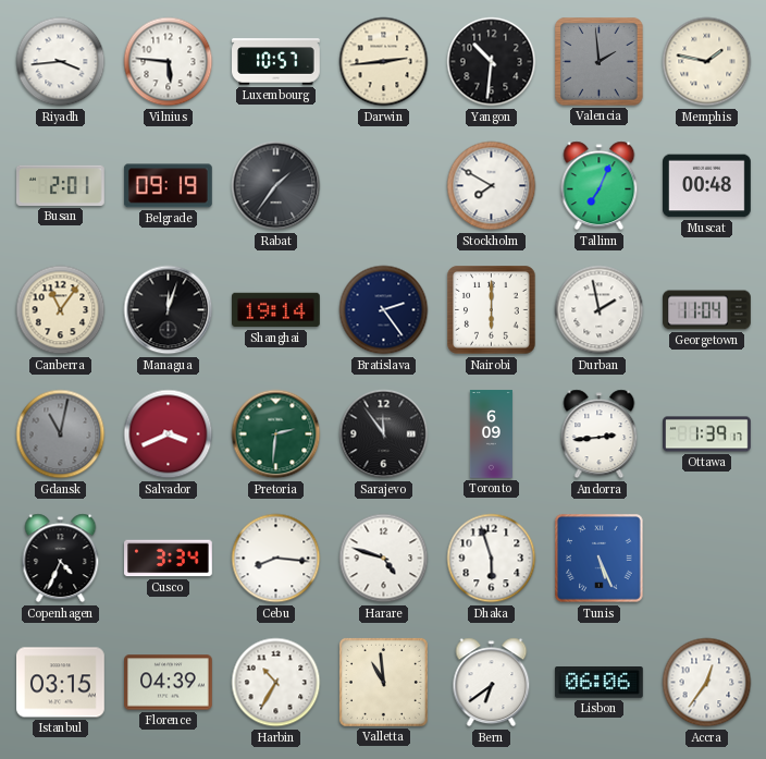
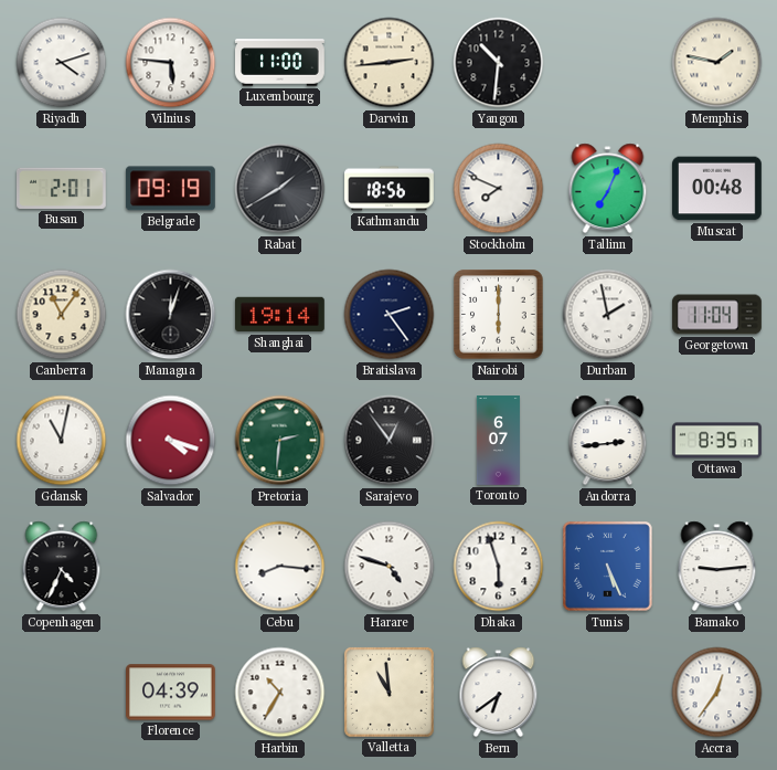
Riyadh: 3:44 -> 4:12
Luxembourg: 10:57 -> 11:00
Valencia: 1:59 -> none
Rabat: 1:36 -> 1:40
Kathmandu: none -> 18:56
Stockholm: 7:50 -> 7:49
Gdansk dial: grey -> white
Salvador: 3:41 -> 4:18
Sarajevo: 11:54 -> 12:54
Toronto: 6:09 -> 6:07
Ottawa: 1:39 -> 8:35
Cusco: 3:34 -> none
Bamako: none -> 9:14
Istanbul: 03:15 -> none
Lisbon: 06:06 -> none
